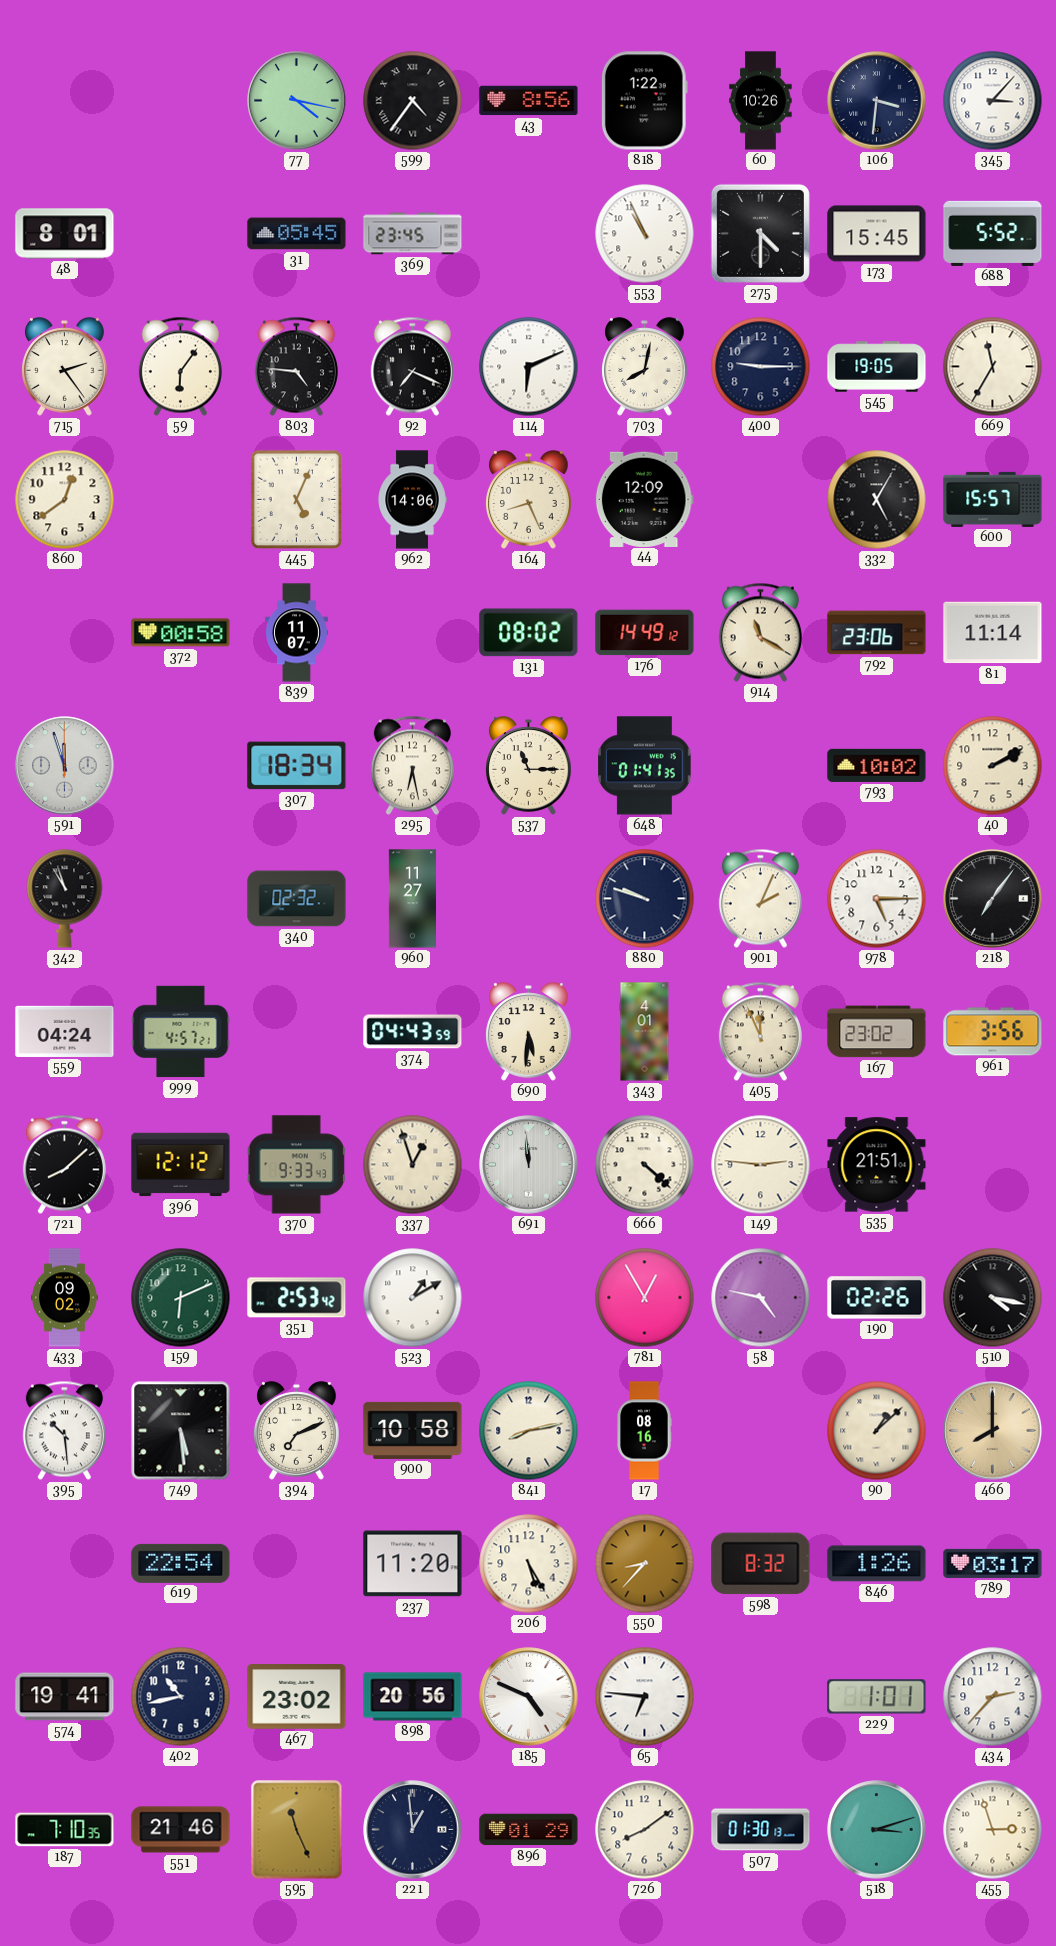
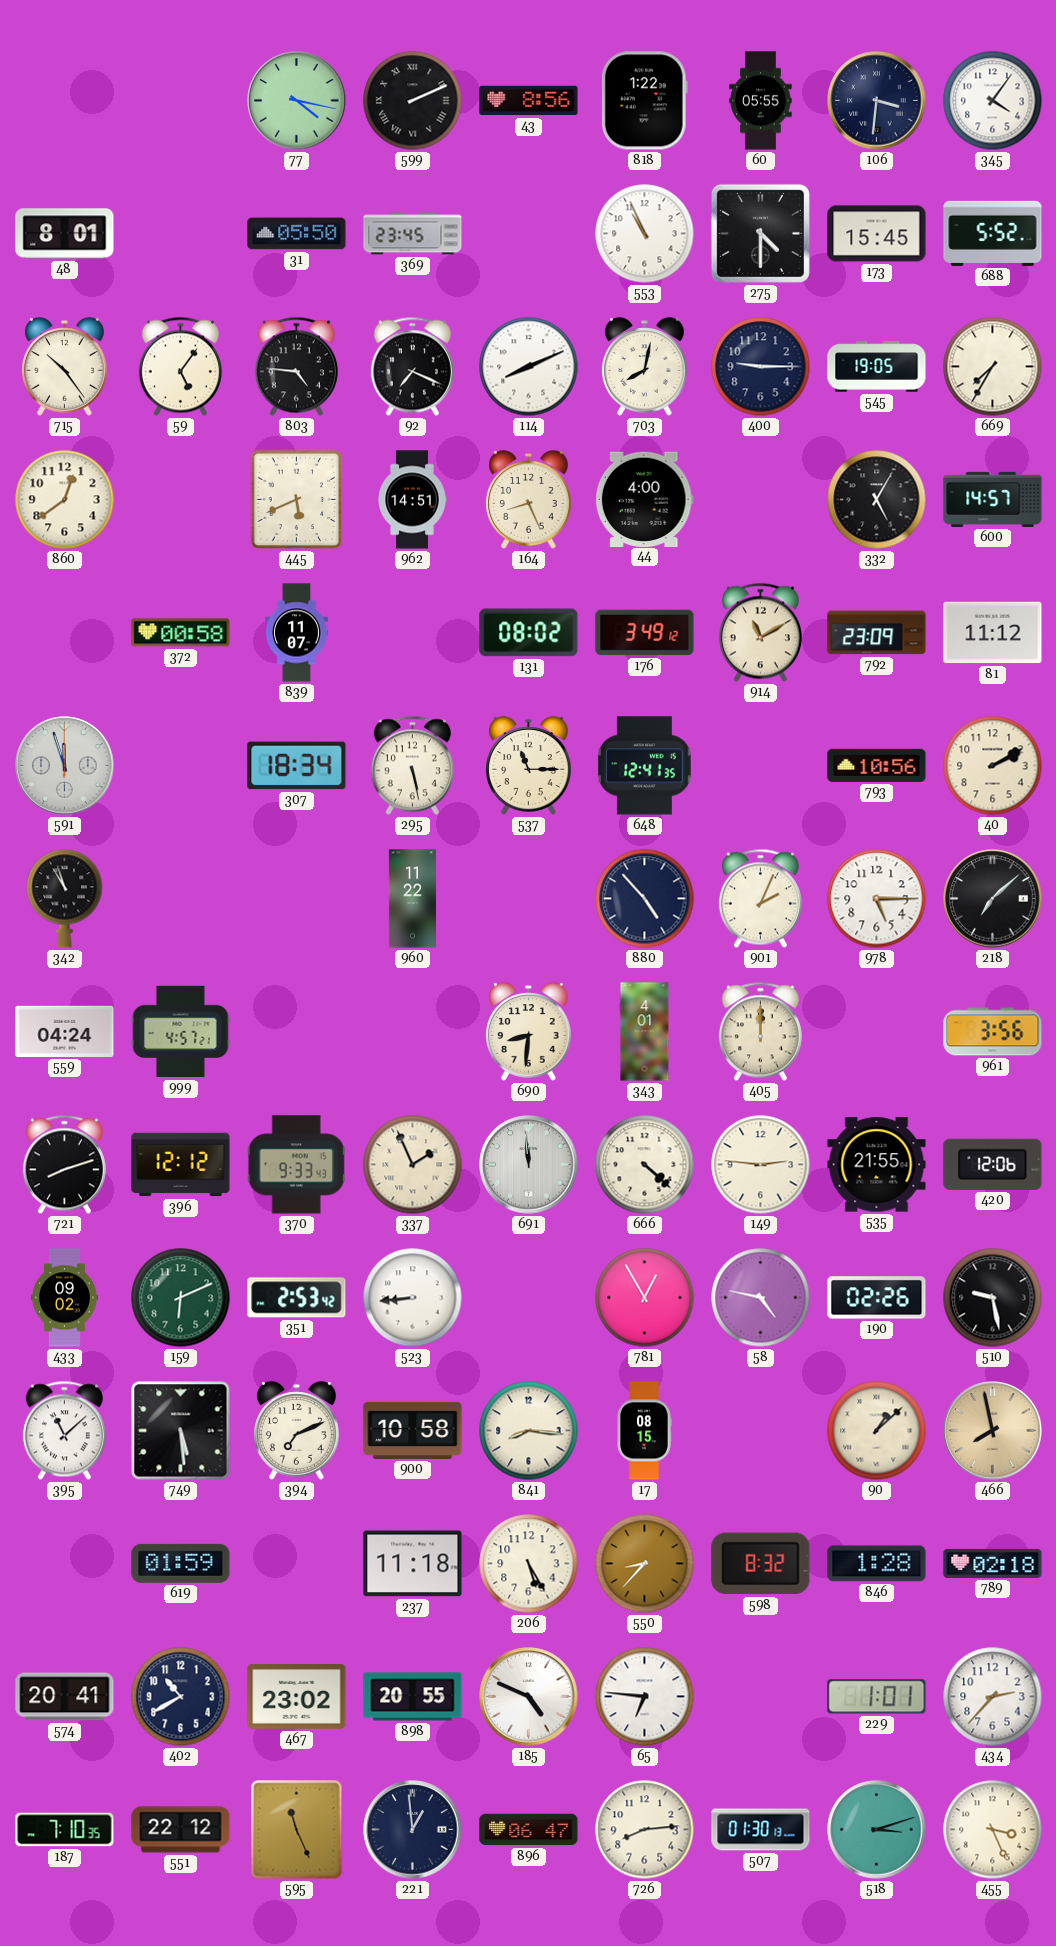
599: 4:36 -> 2:11
60: 10:26 -> 05:55
345: 3:07 -> 4:06
31: 05:45 -> 05:50
715: 2:24 -> 10:24
59: 6:06 -> 5:06
114: 6:11 -> 8:11
669: 11:35 -> 7:35
445: 5:04 -> 5:41
962: 14:06 -> 14:51
44: 12:09 -> 4:00
600: 15:57 -> 14:57
176: 14:49 -> 3:49
914: 11:20 -> 11:10
792: 23:06 -> 23:09
81: 11:14 -> 11:12
295: 6:28 -> 5:28
648: 01:41 -> 12:41
793: 10:02 -> 10:56
340: 02:32 -> none
960: 11:27 -> 11:22
880: 9:48 -> 4:53
218: 7:06 -> 7:08
374: 04:43 -> none
690: 5:31 -> 8:31
405: 11:56 -> 12:00
167: 23:02 -> none
721: 8:08 -> 8:12
337: 12:57 -> 1:56
535: 21:51 -> 21:55
420: none -> 12:06
523: 1:10 -> 8:44
510: 4:17 -> 9:28
395: 10:29 -> 11:08
841: 8:13 -> 8:16
17: 08:16 -> 08:15
466: 8:00 -> 7:58
619: 22:54 -> 01:59
237: 11:20 -> 11:18
846: 1:26 -> 1:28
789: 03:17 -> 02:18
574: 19:41 -> 20:41
402: 10:43 -> 10:40
898: 20:56 -> 20:55
551: 21:46 -> 22:12
896: 01:29 -> 06:47
726: 8:09 -> 8:14
455: 2:57 -> 3:26
